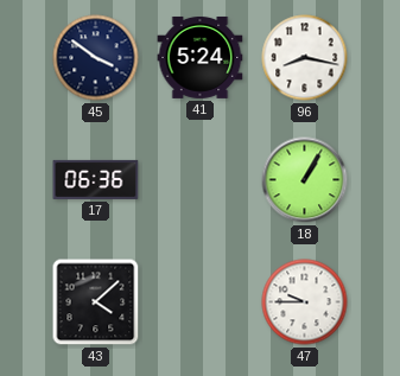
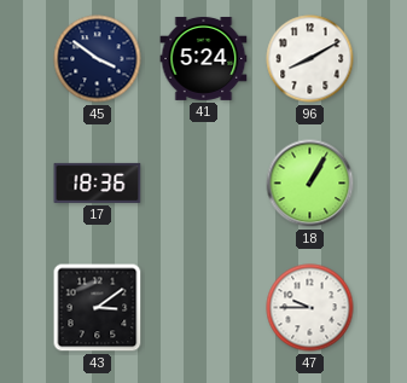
96: 8:17 -> 8:10
17: 06:36 -> 18:36
43: 4:08 -> 3:09
